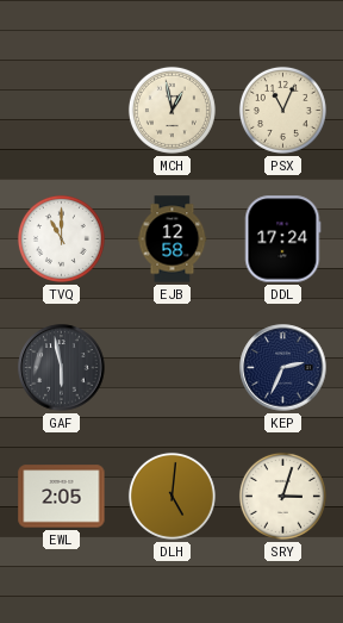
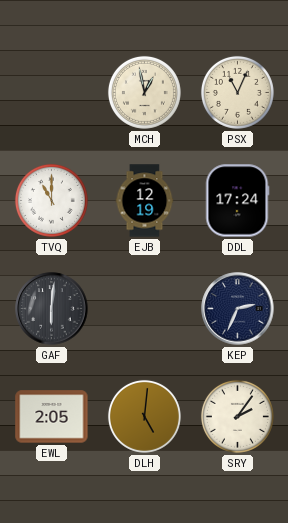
EJB: 12:58 -> 12:19
GAF: 5:58 -> 6:01
SRY: 3:03 -> 2:06
